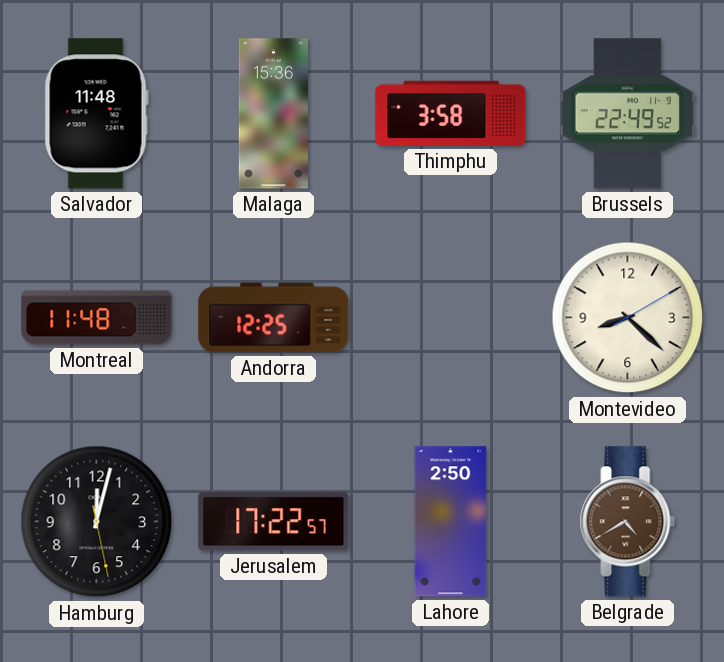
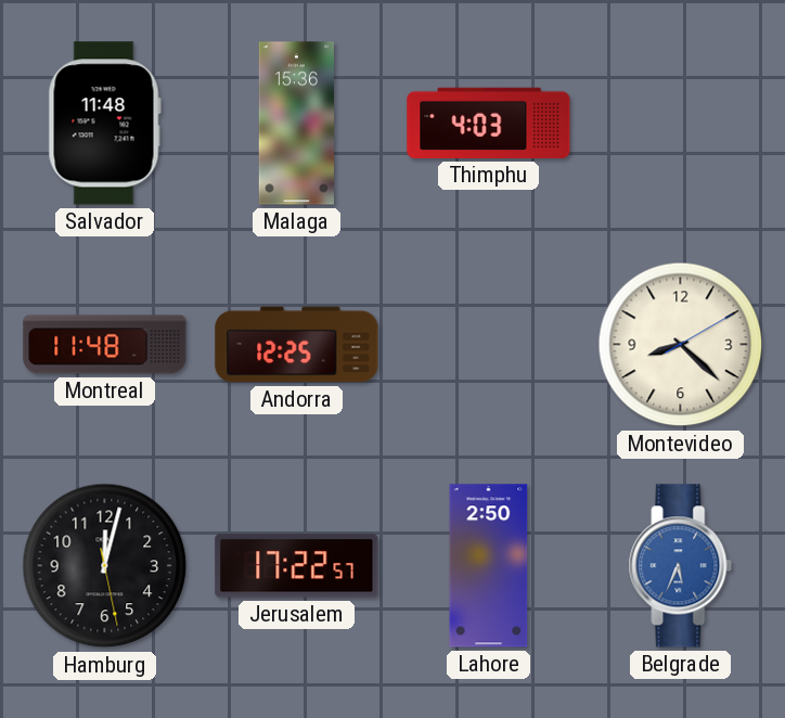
Thimphu: 3:58 -> 4:03
Brussels: 22:49 -> none
Belgrade: 4:40 -> 5:34
Belgrade dial: brown -> blue
